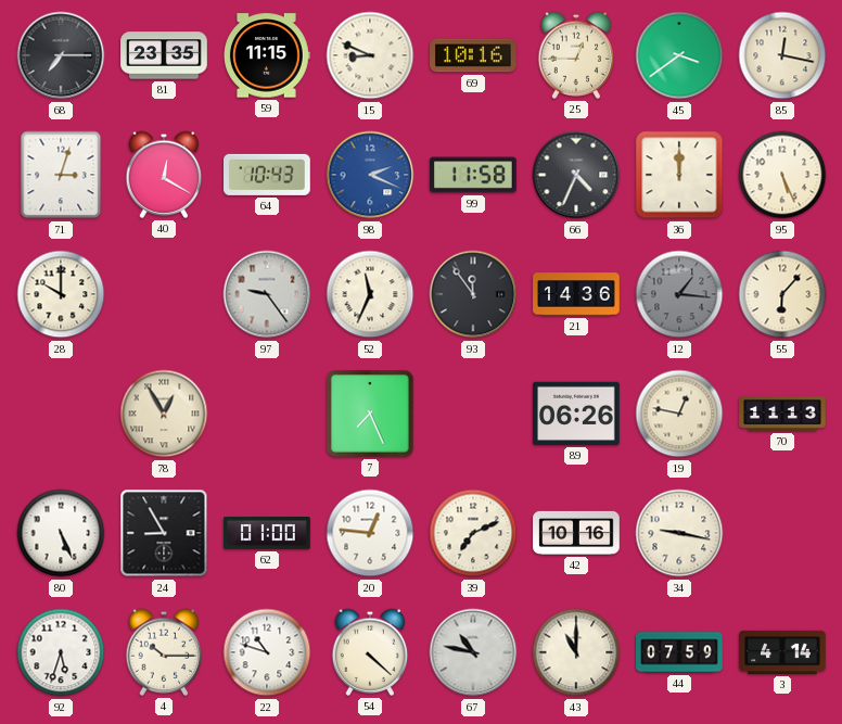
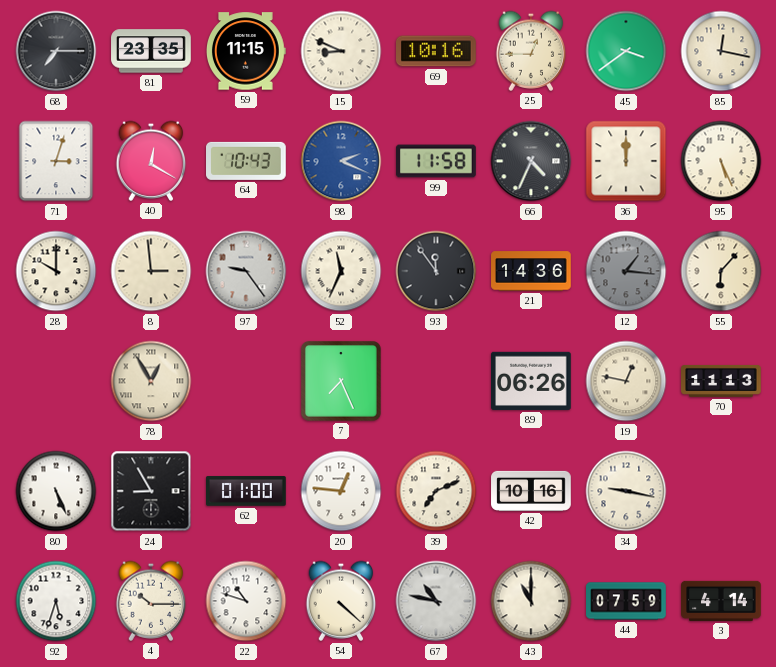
8: none -> 2:59
